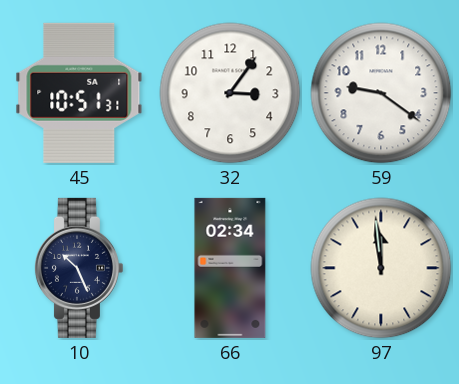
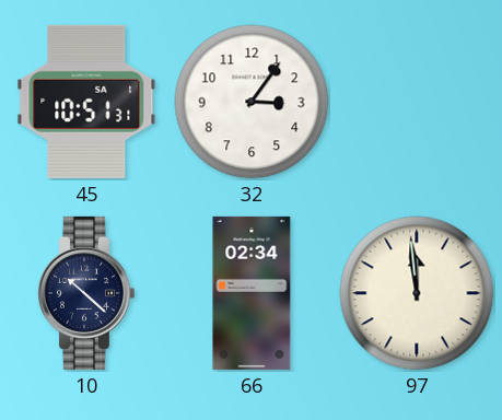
59: 9:21 -> none
10: 10:26 -> 10:22
